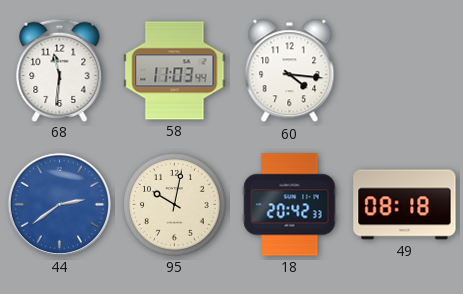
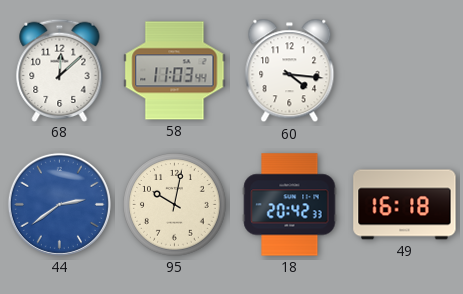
68: 11:31 -> 12:08
49: 08:18 -> 16:18
